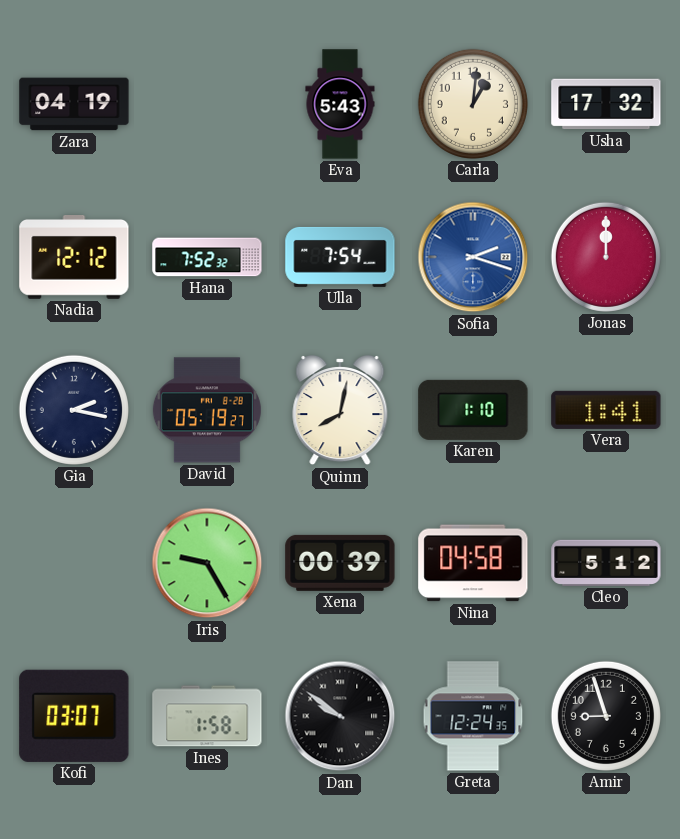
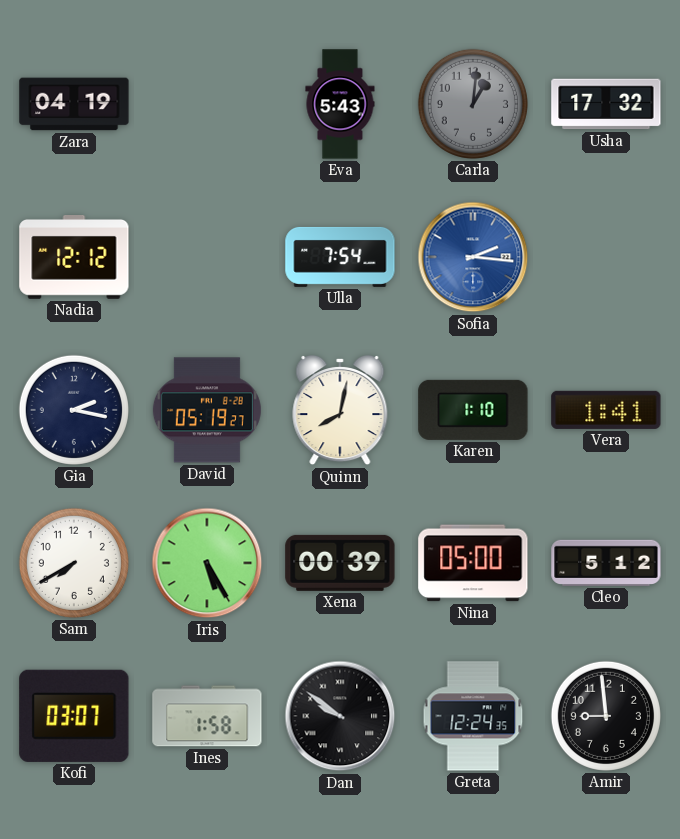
Carla dial: cream -> grey
Hana: 7:52 -> none
Sofia: 2:18 -> 2:16
Jonas: 12:00 -> none
Sam: none -> 7:40
Iris: 9:25 -> 5:25
Nina: 04:58 -> 05:00
Amir: 8:57 -> 8:59
